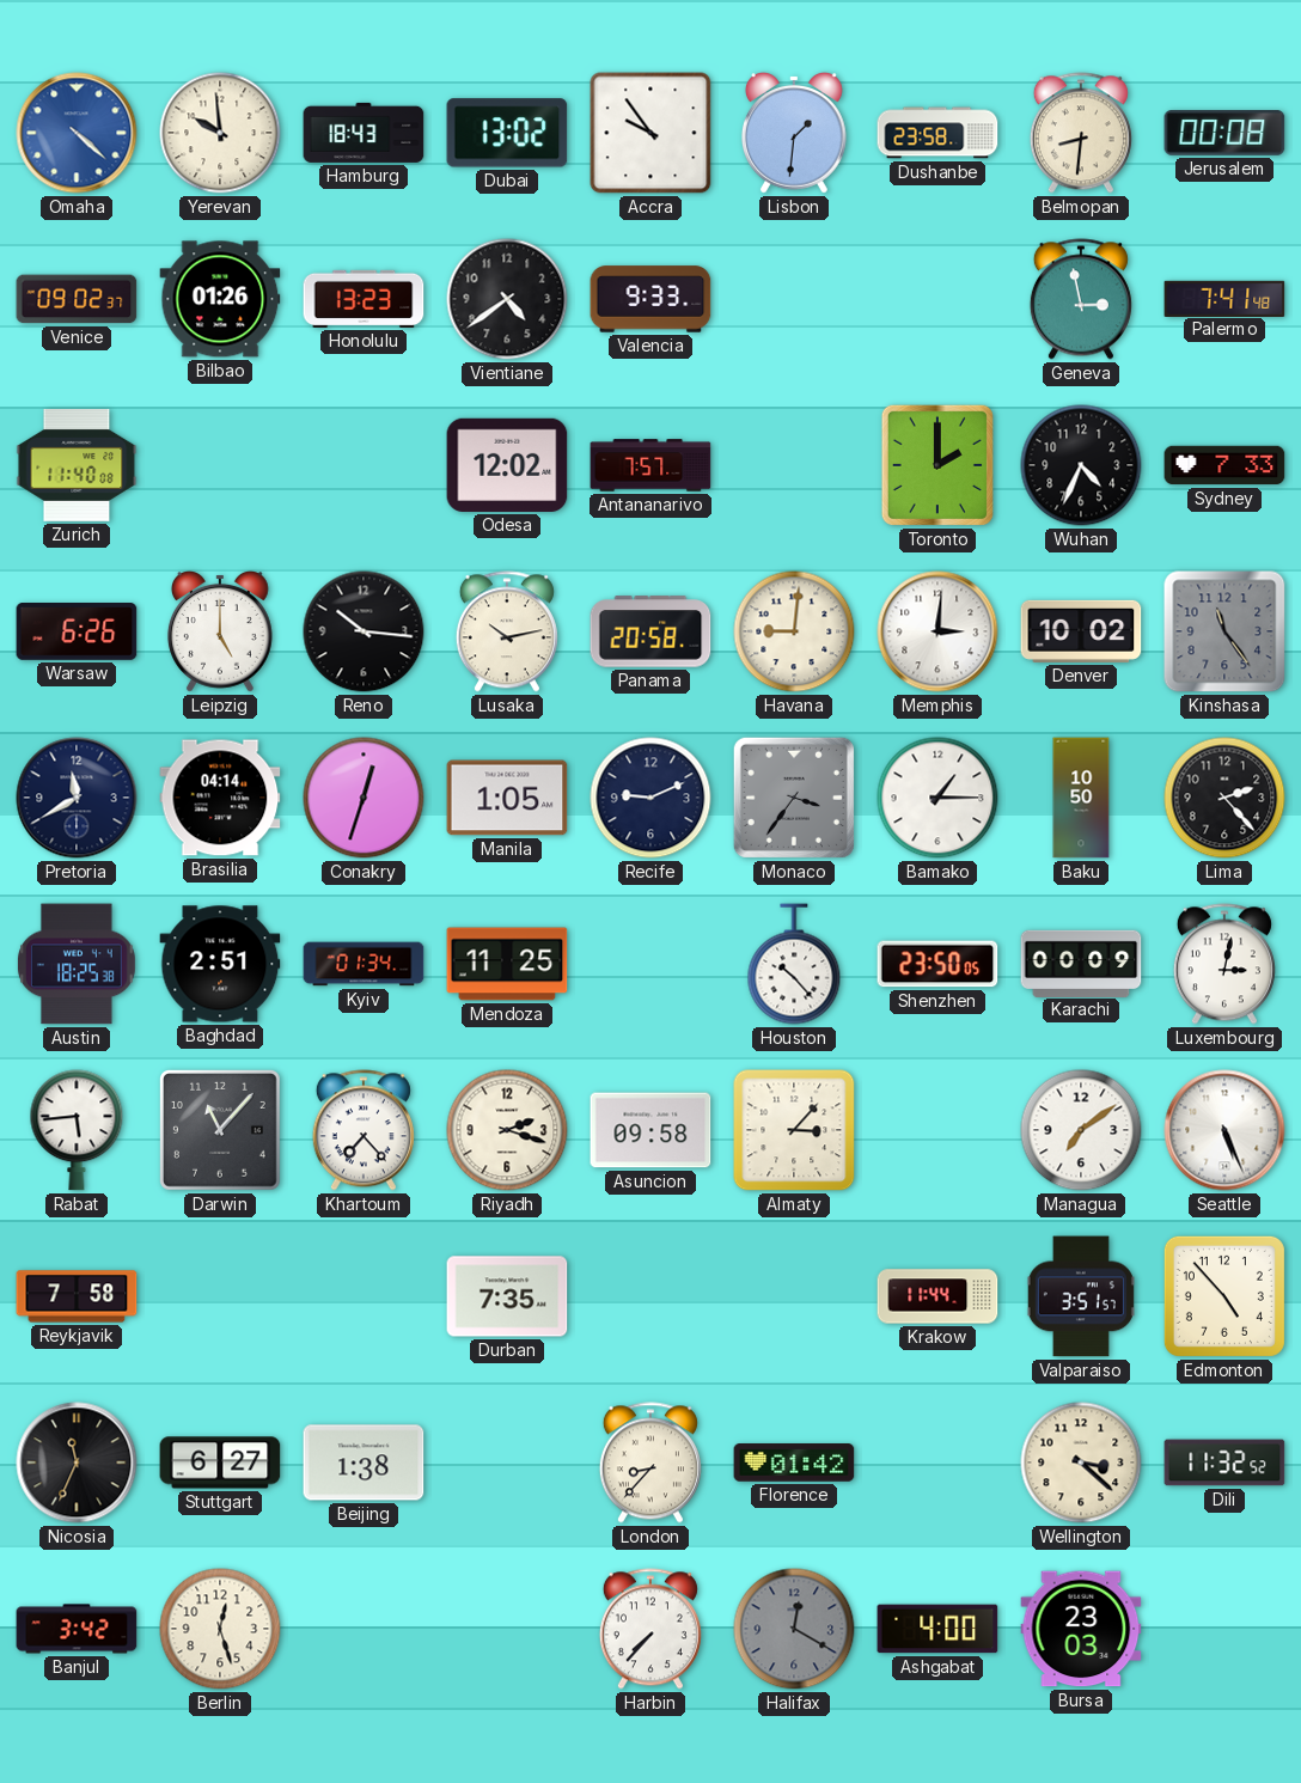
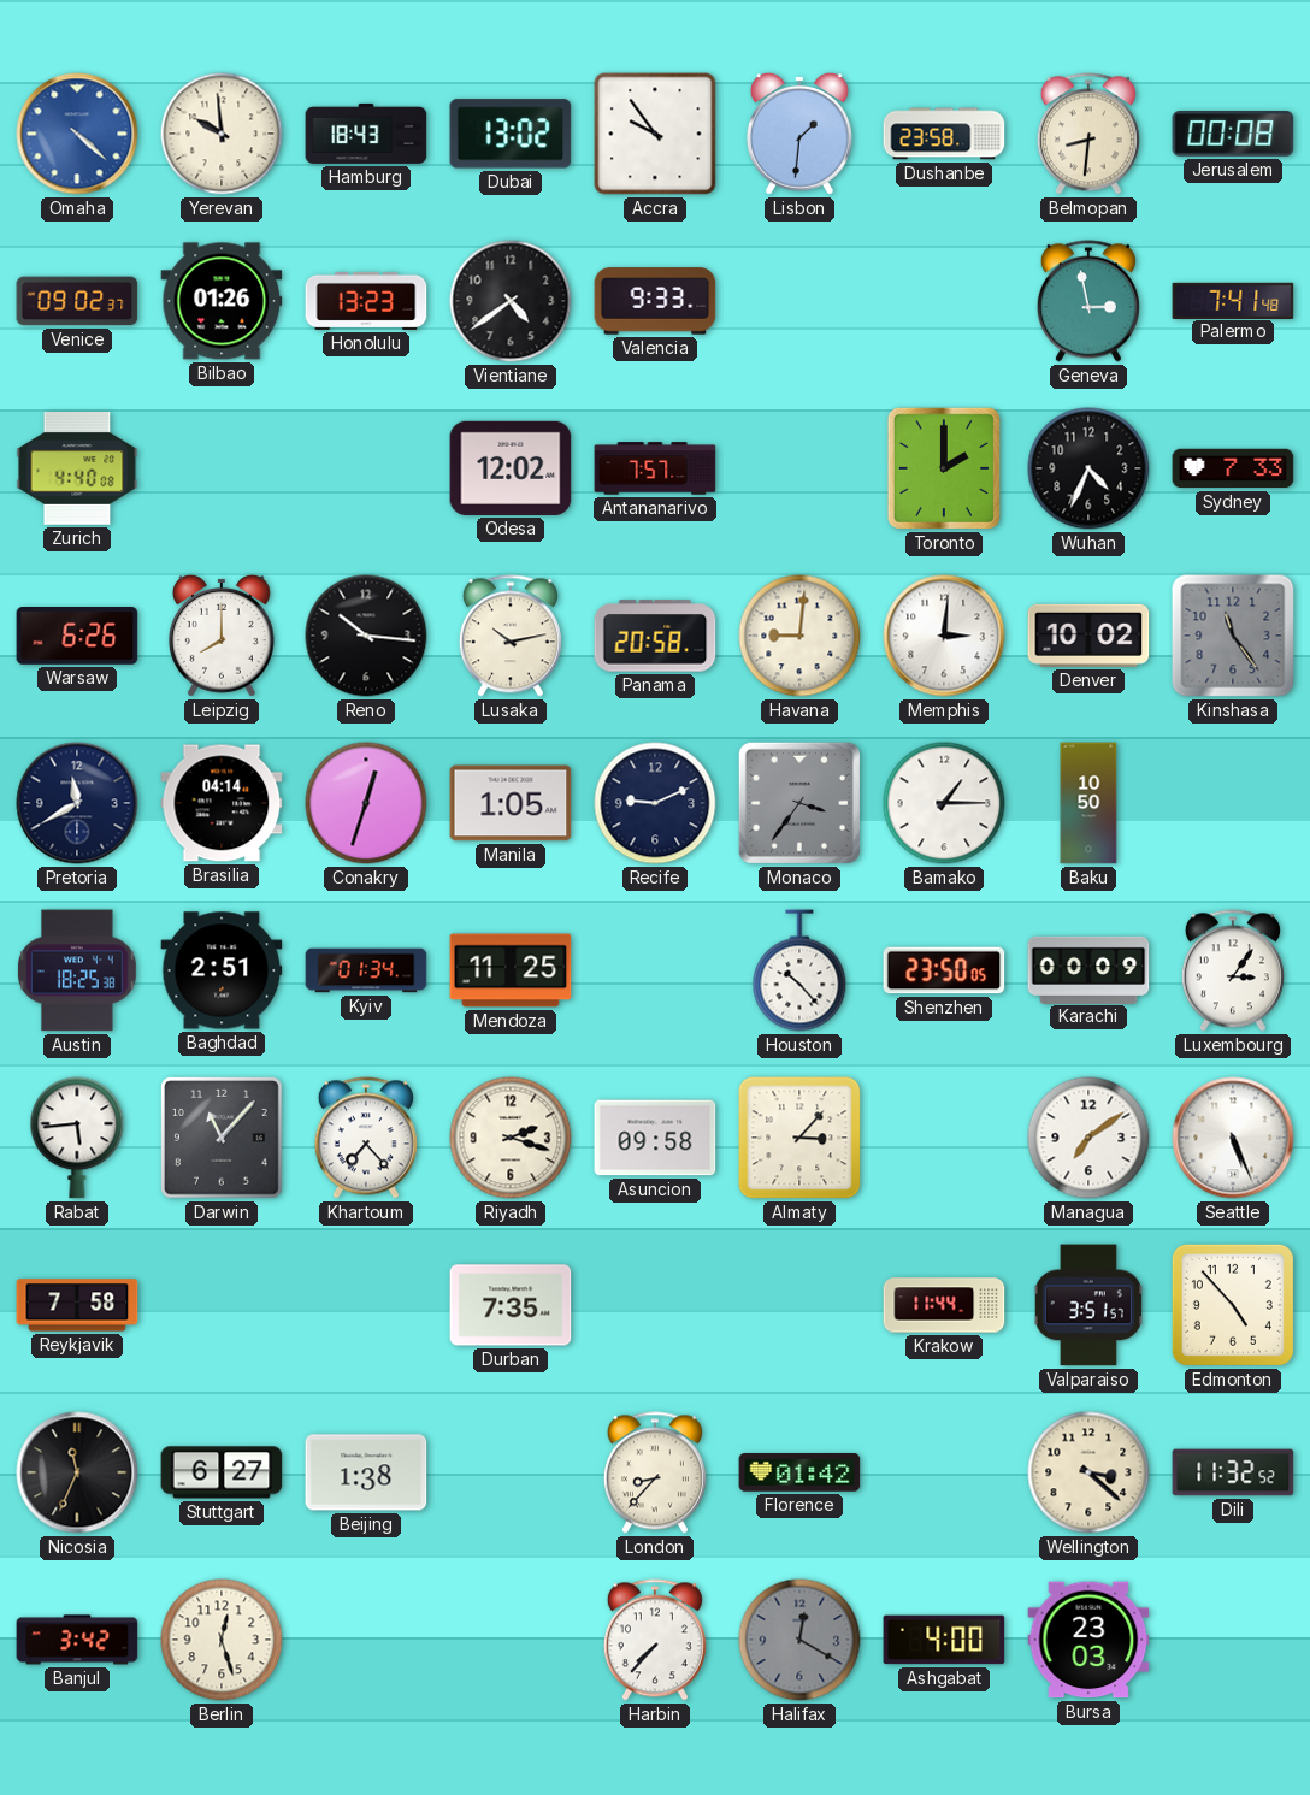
Zurich: 11:40 -> 4:40
Leipzig: 5:00 -> 8:00
Lima: 2:23 -> none
Luxembourg: 3:02 -> 3:06
